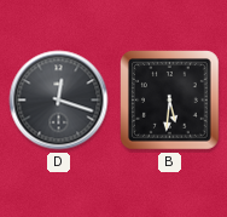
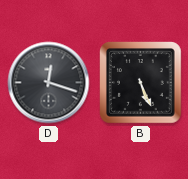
B: 5:31 -> 5:26
